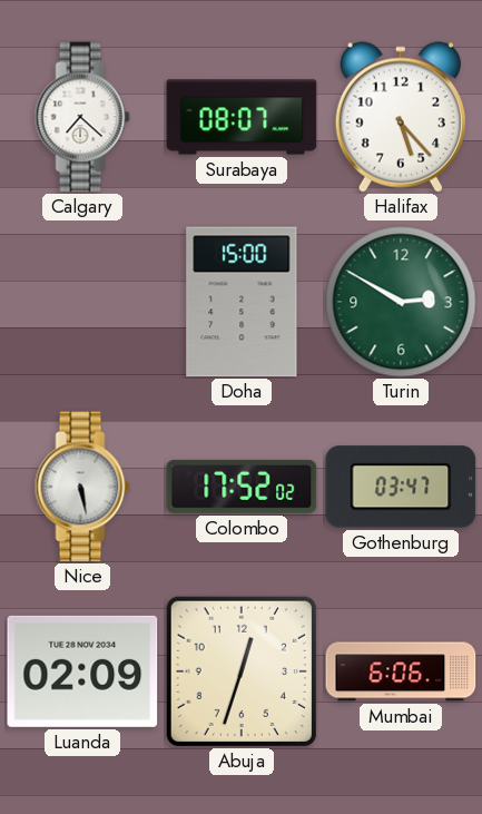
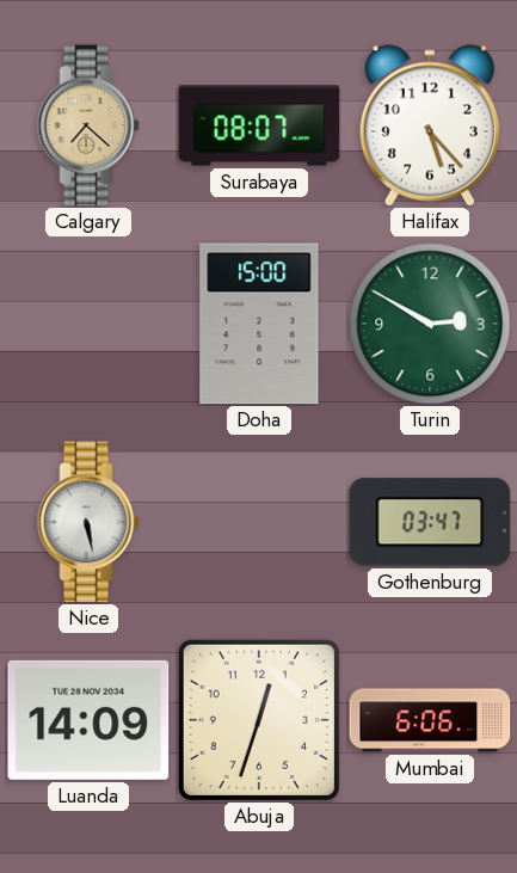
Calgary dial: white -> champagne
Colombo: 17:52 -> none
Luanda: 02:09 -> 14:09
